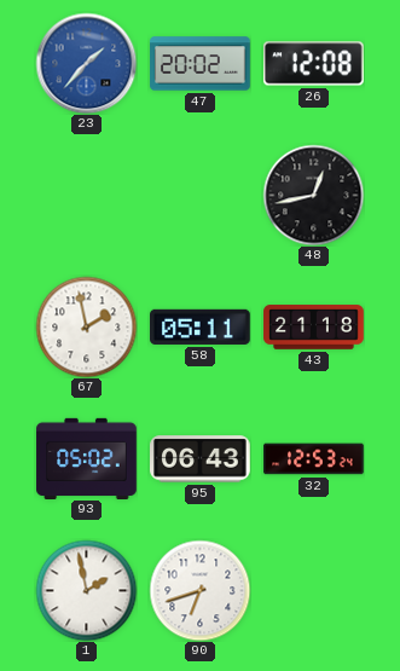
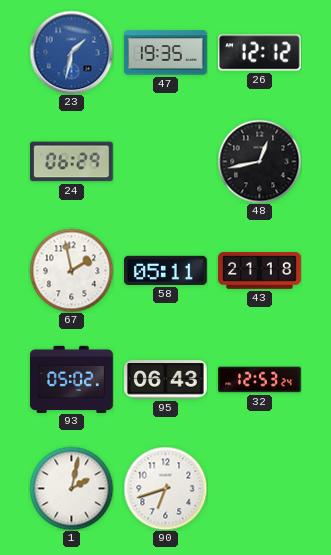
23: 1:37 -> 1:32
47: 20:02 -> 19:35
26: 12:08 -> 12:12
24: none -> 06:29
1: 1:58 -> 2:02
